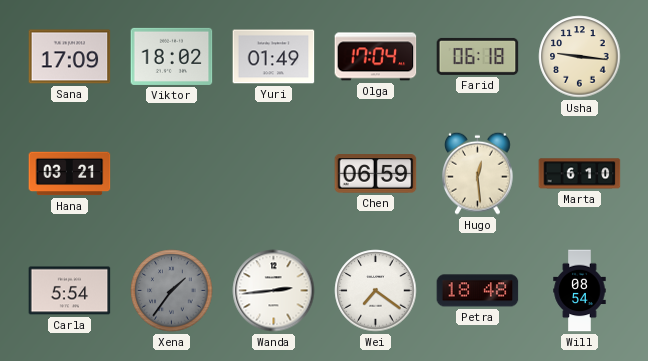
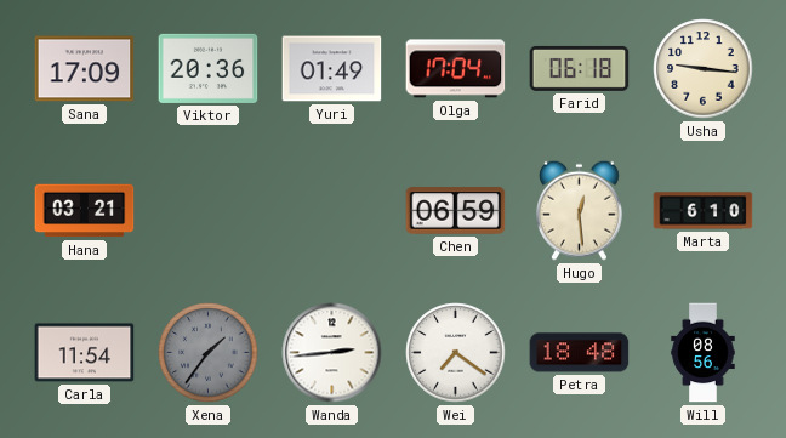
Viktor: 18:02 -> 20:36
Carla: 5:54 -> 11:54
Will: 08:54 -> 08:56
